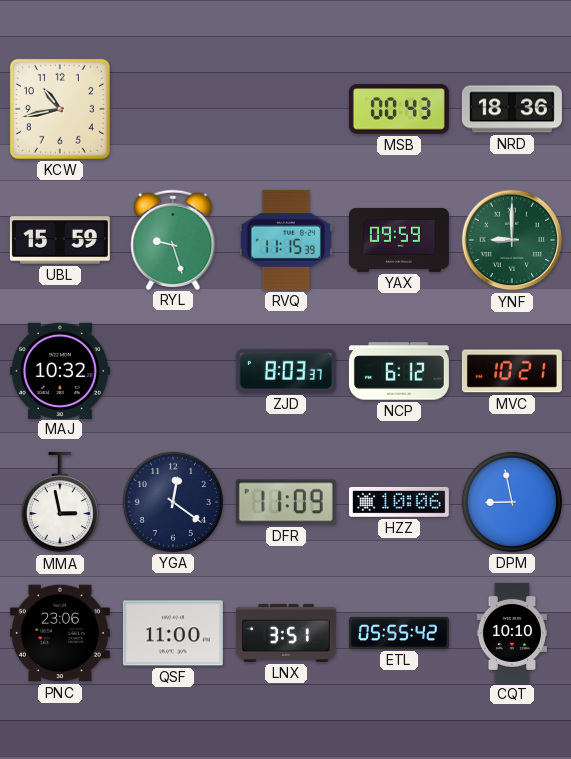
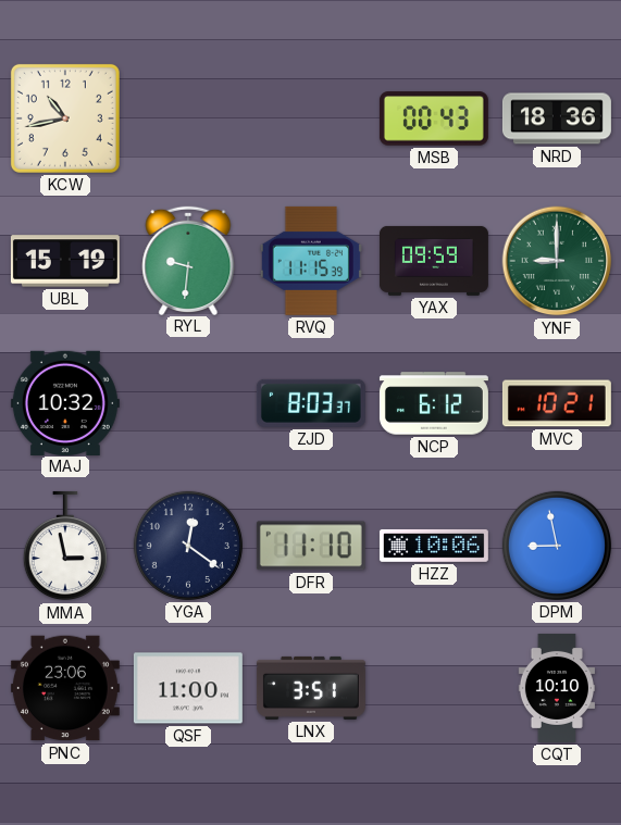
UBL: 15:59 -> 15:19
RYL: 9:27 -> 9:31
DFR: 11:09 -> 11:10
ETL: 05:55 -> none
